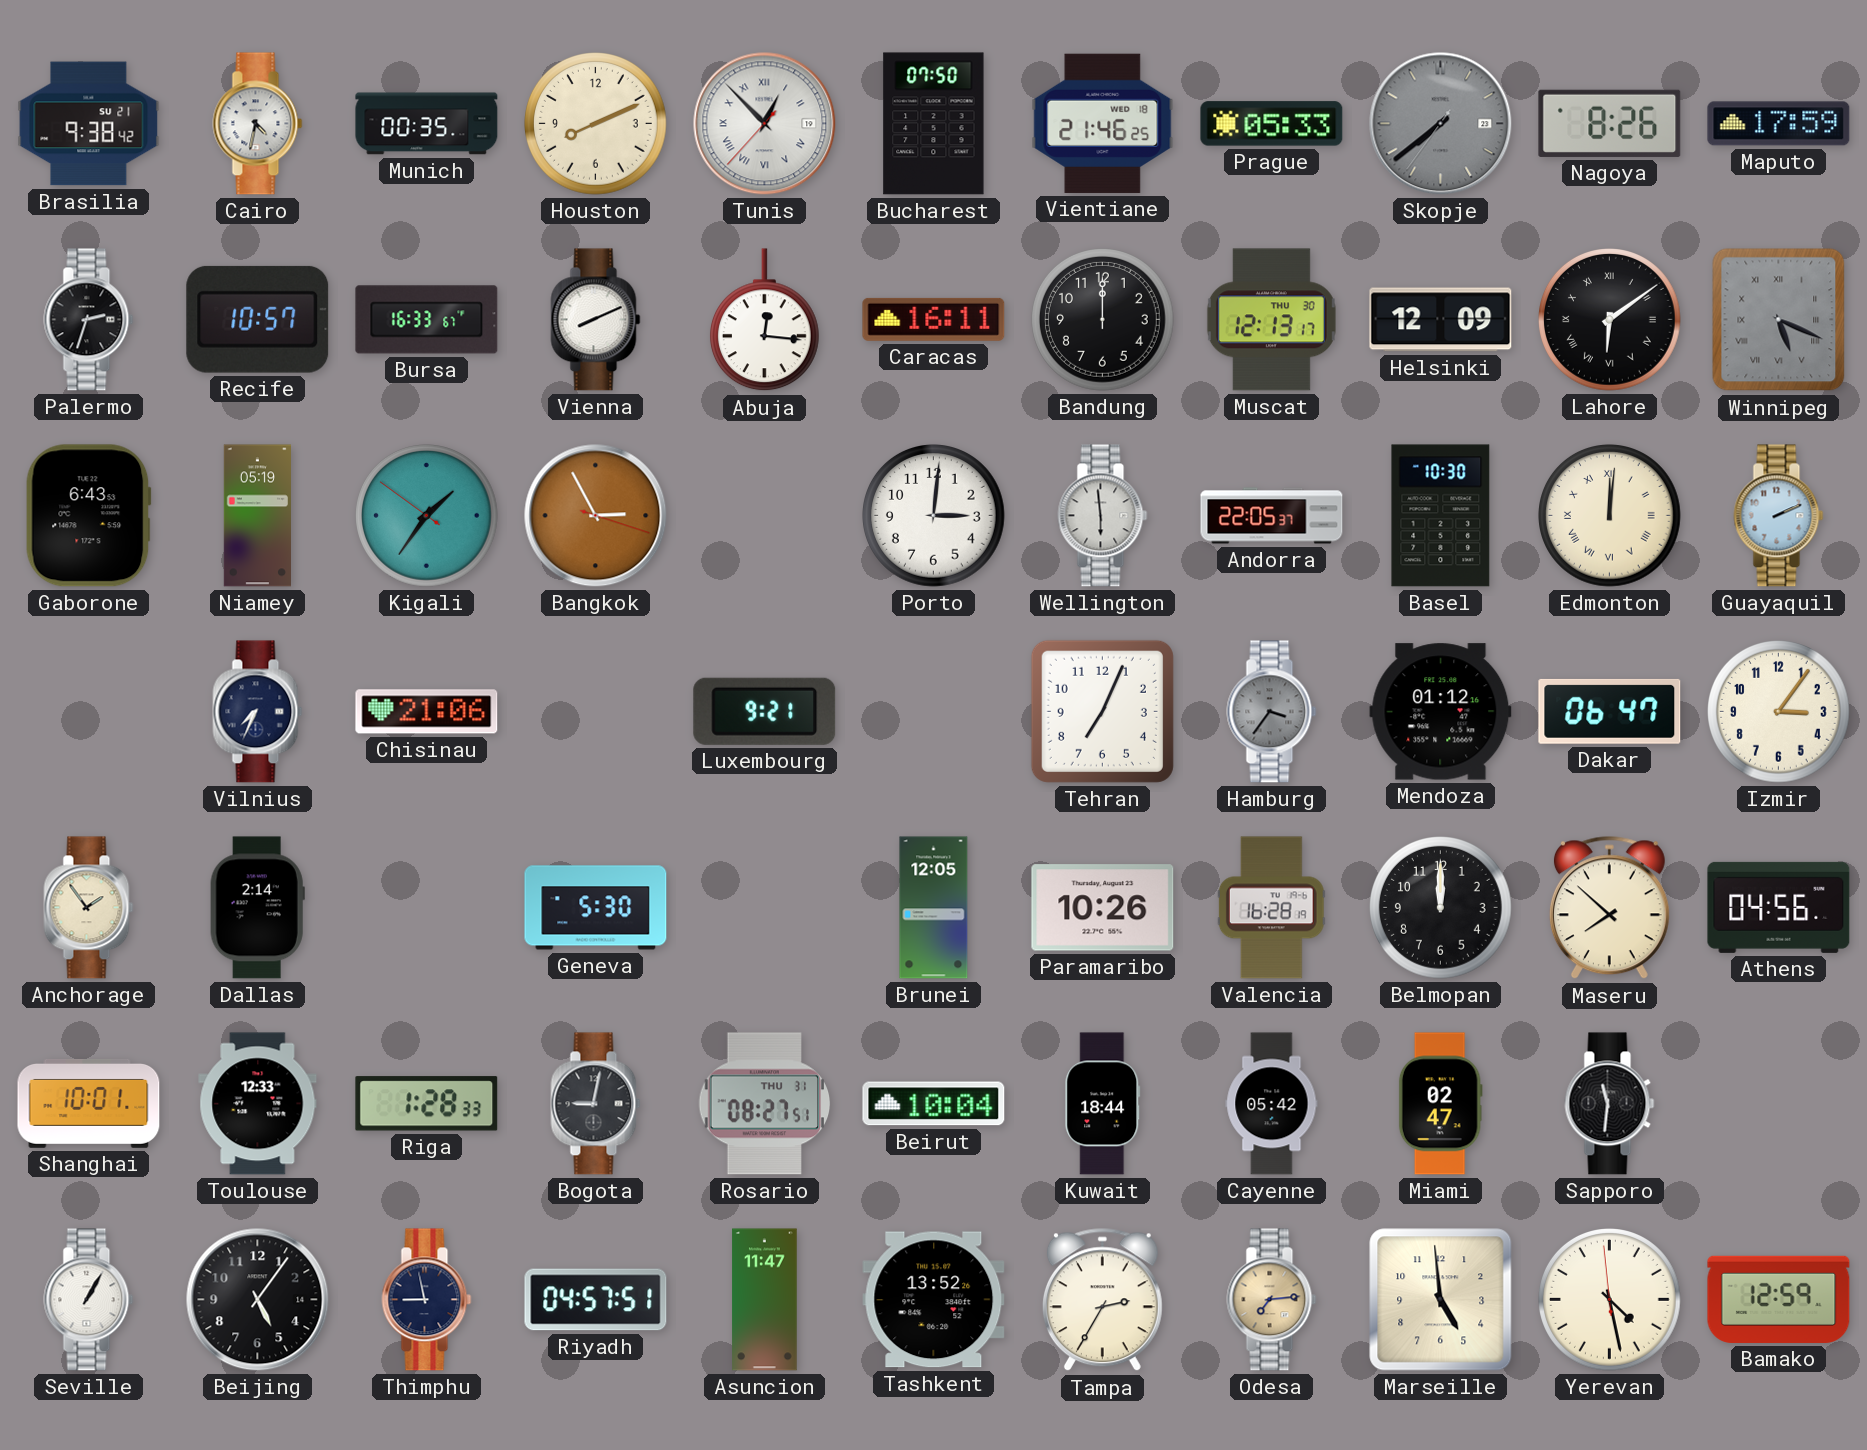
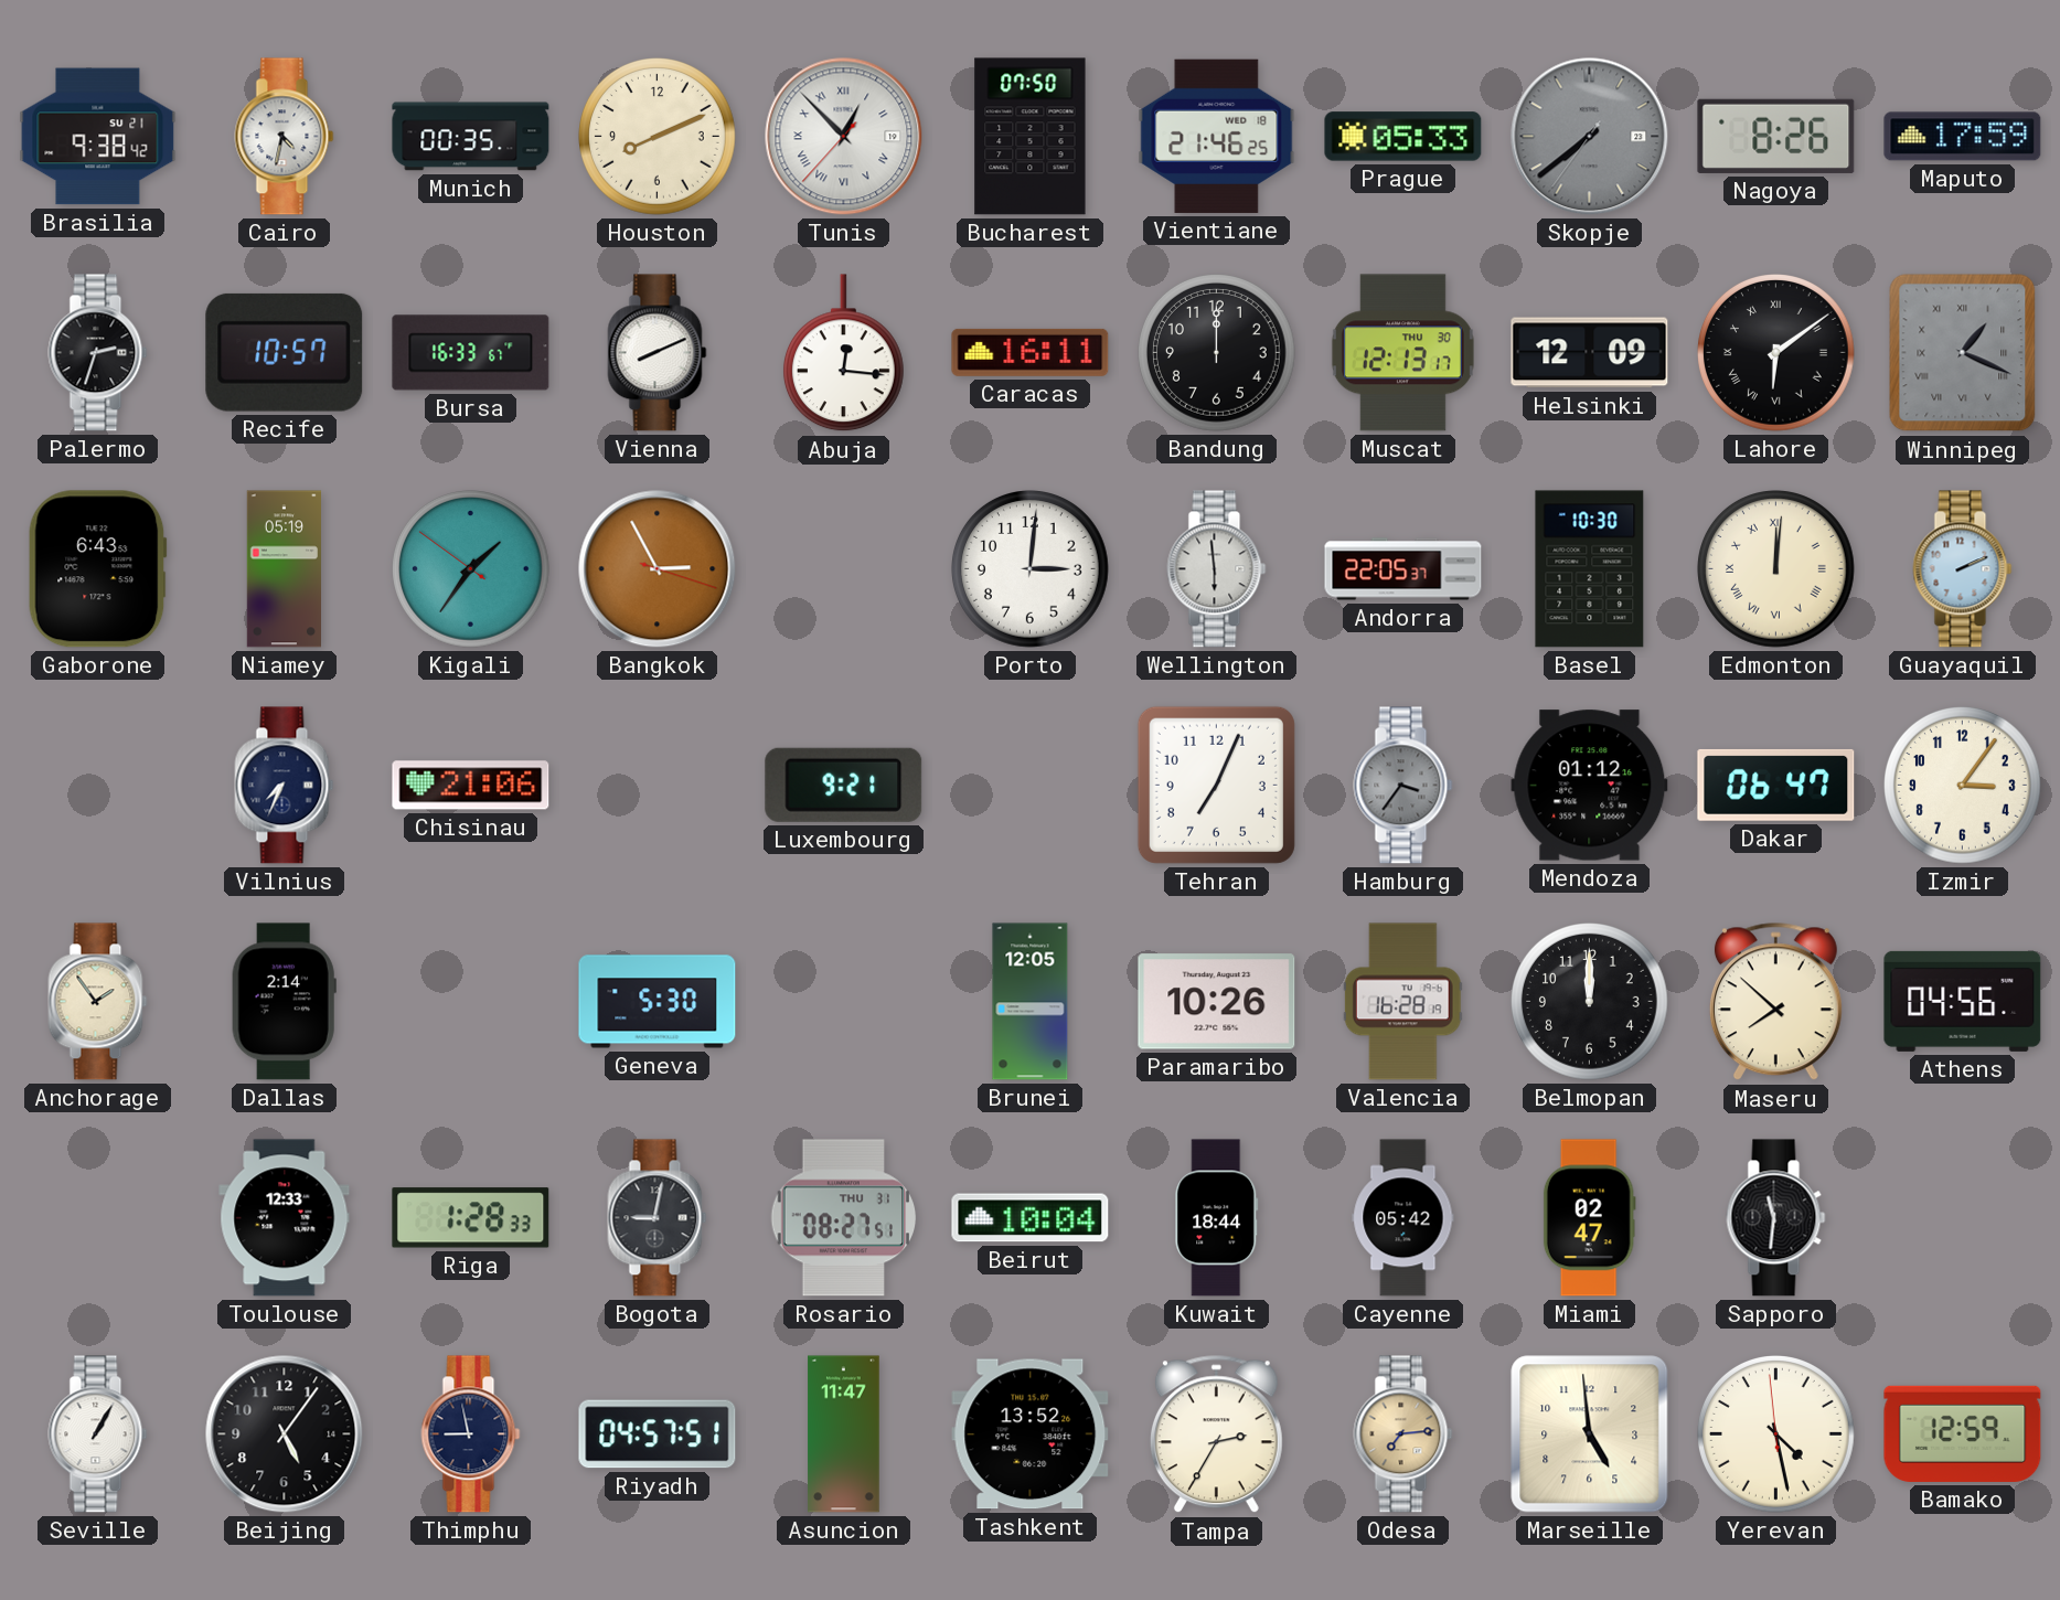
Winnipeg: 5:19 -> 1:19
Shanghai: 10:01 -> none
